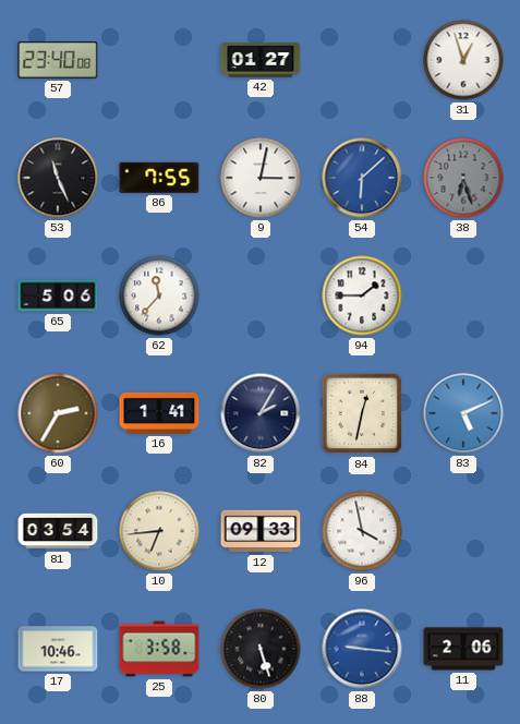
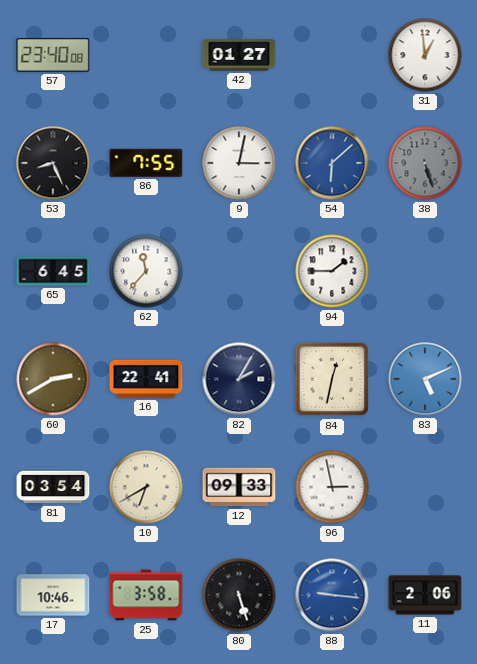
31: 12:57 -> 12:59
53: 11:26 -> 8:26
38: 6:27 -> 5:27
65: 5:06 -> 6:45
60: 2:35 -> 2:40
16: 1:41 -> 22:41
10: 6:44 -> 6:40
96: 3:58 -> 2:58
